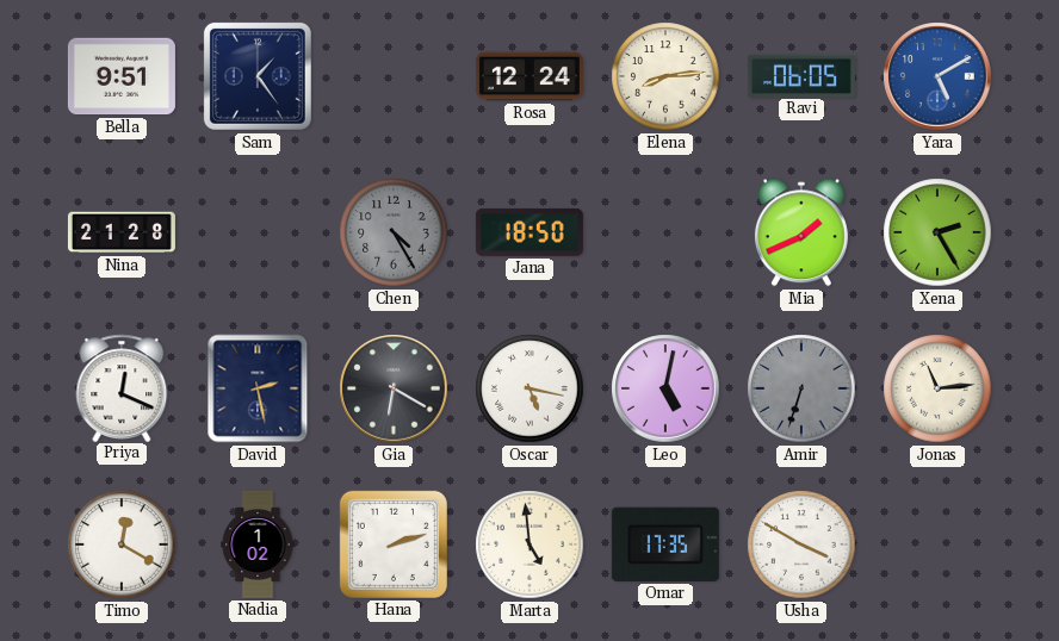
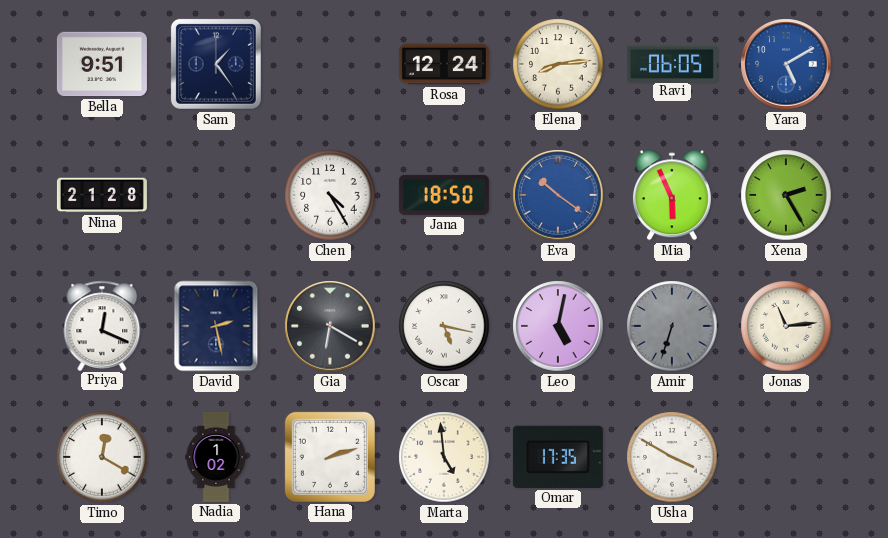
Chen dial: grey -> white
Eva: none -> 10:21
Mia: 1:41 -> 5:56
